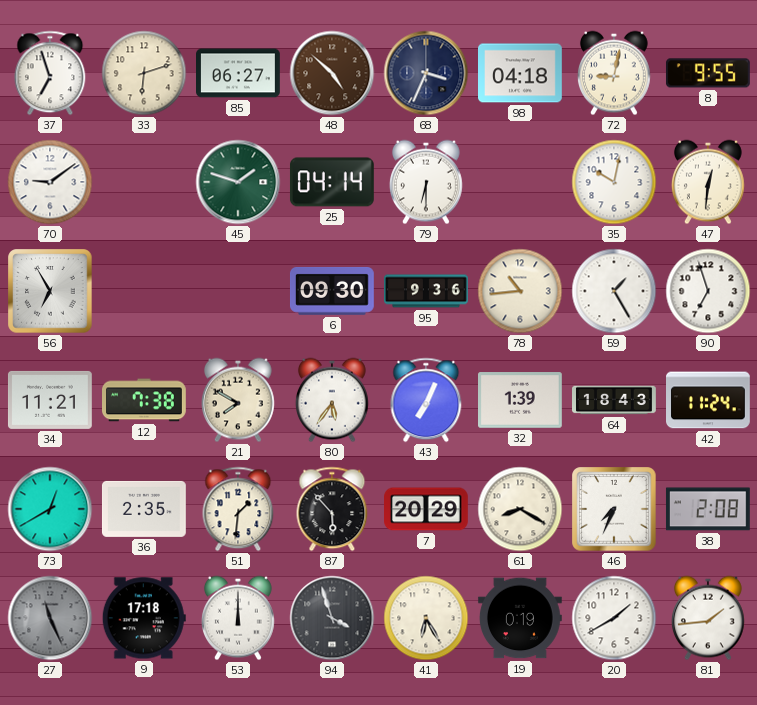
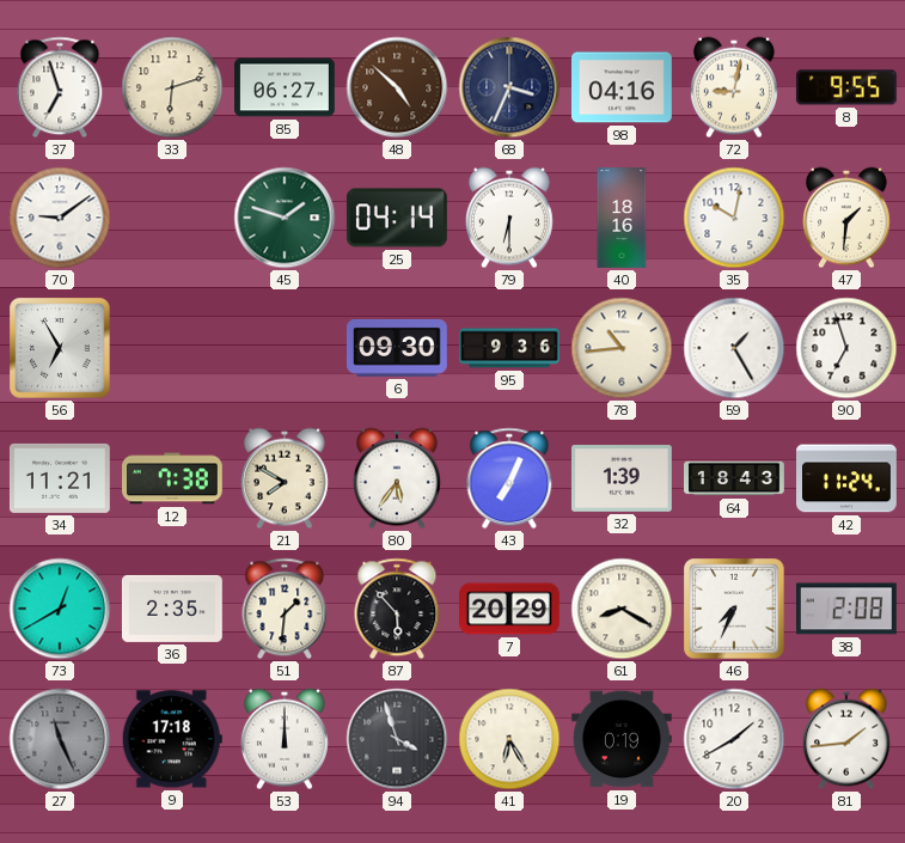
98: 04:18 -> 04:16
40: none -> 18:16
47: 12:31 -> 1:31
